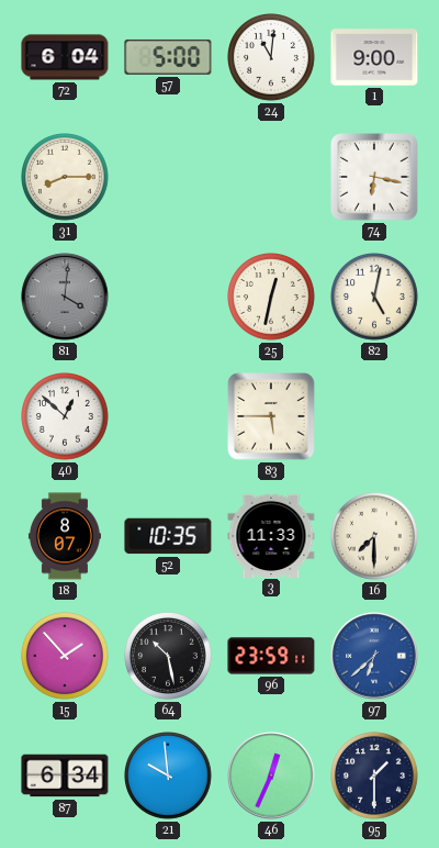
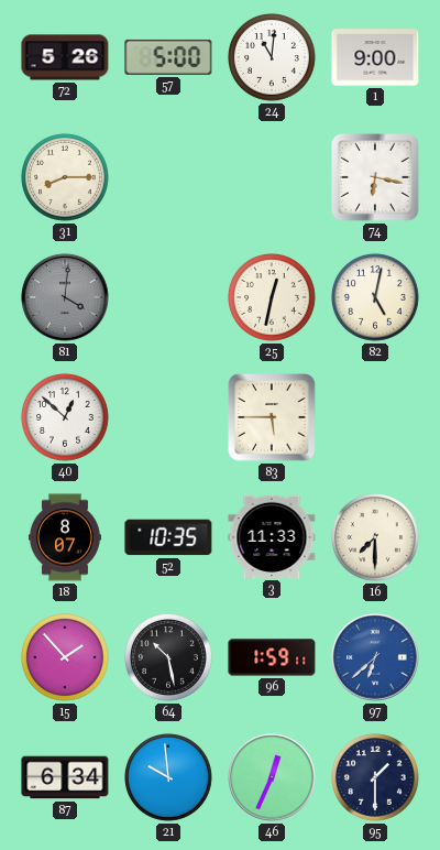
72: 6:04 -> 5:26
96: 23:59 -> 1:59
